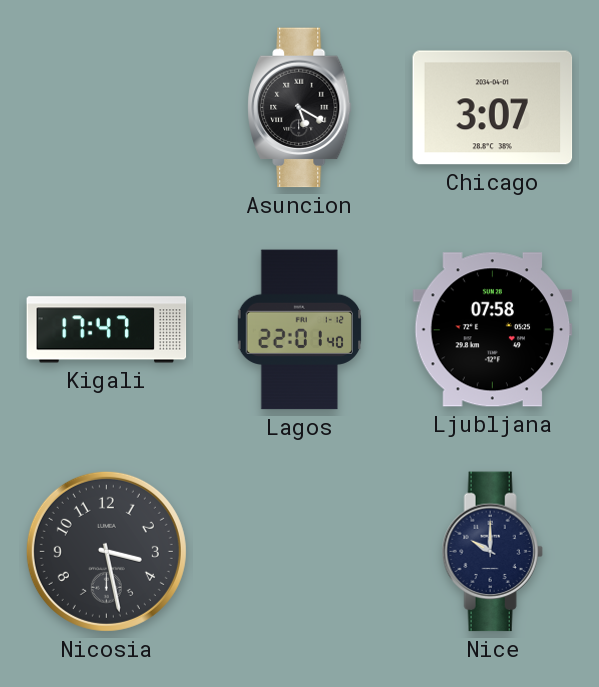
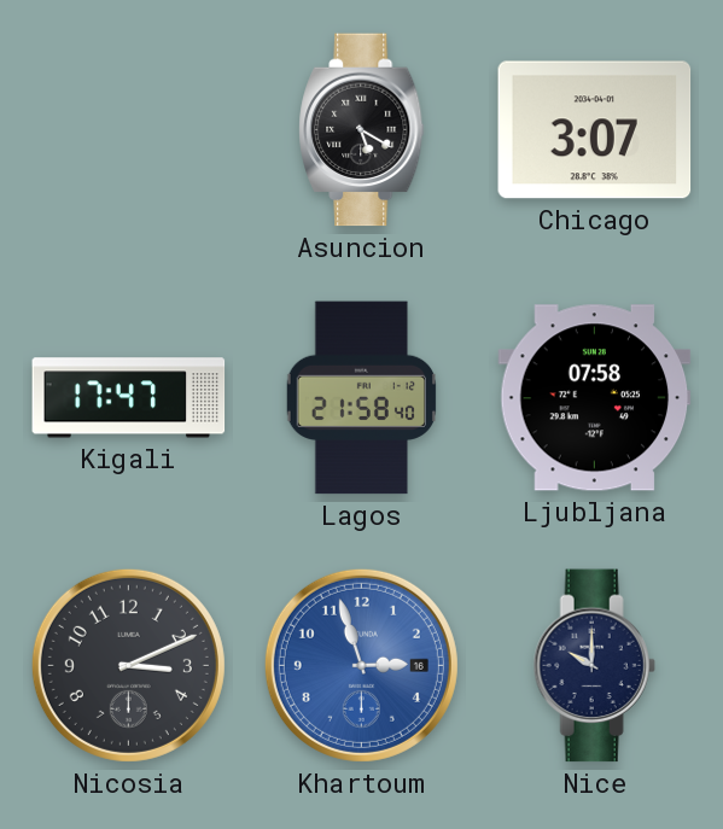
Lagos: 22:01 -> 21:58
Nicosia: 3:28 -> 3:11
Khartoum: none -> 2:57
